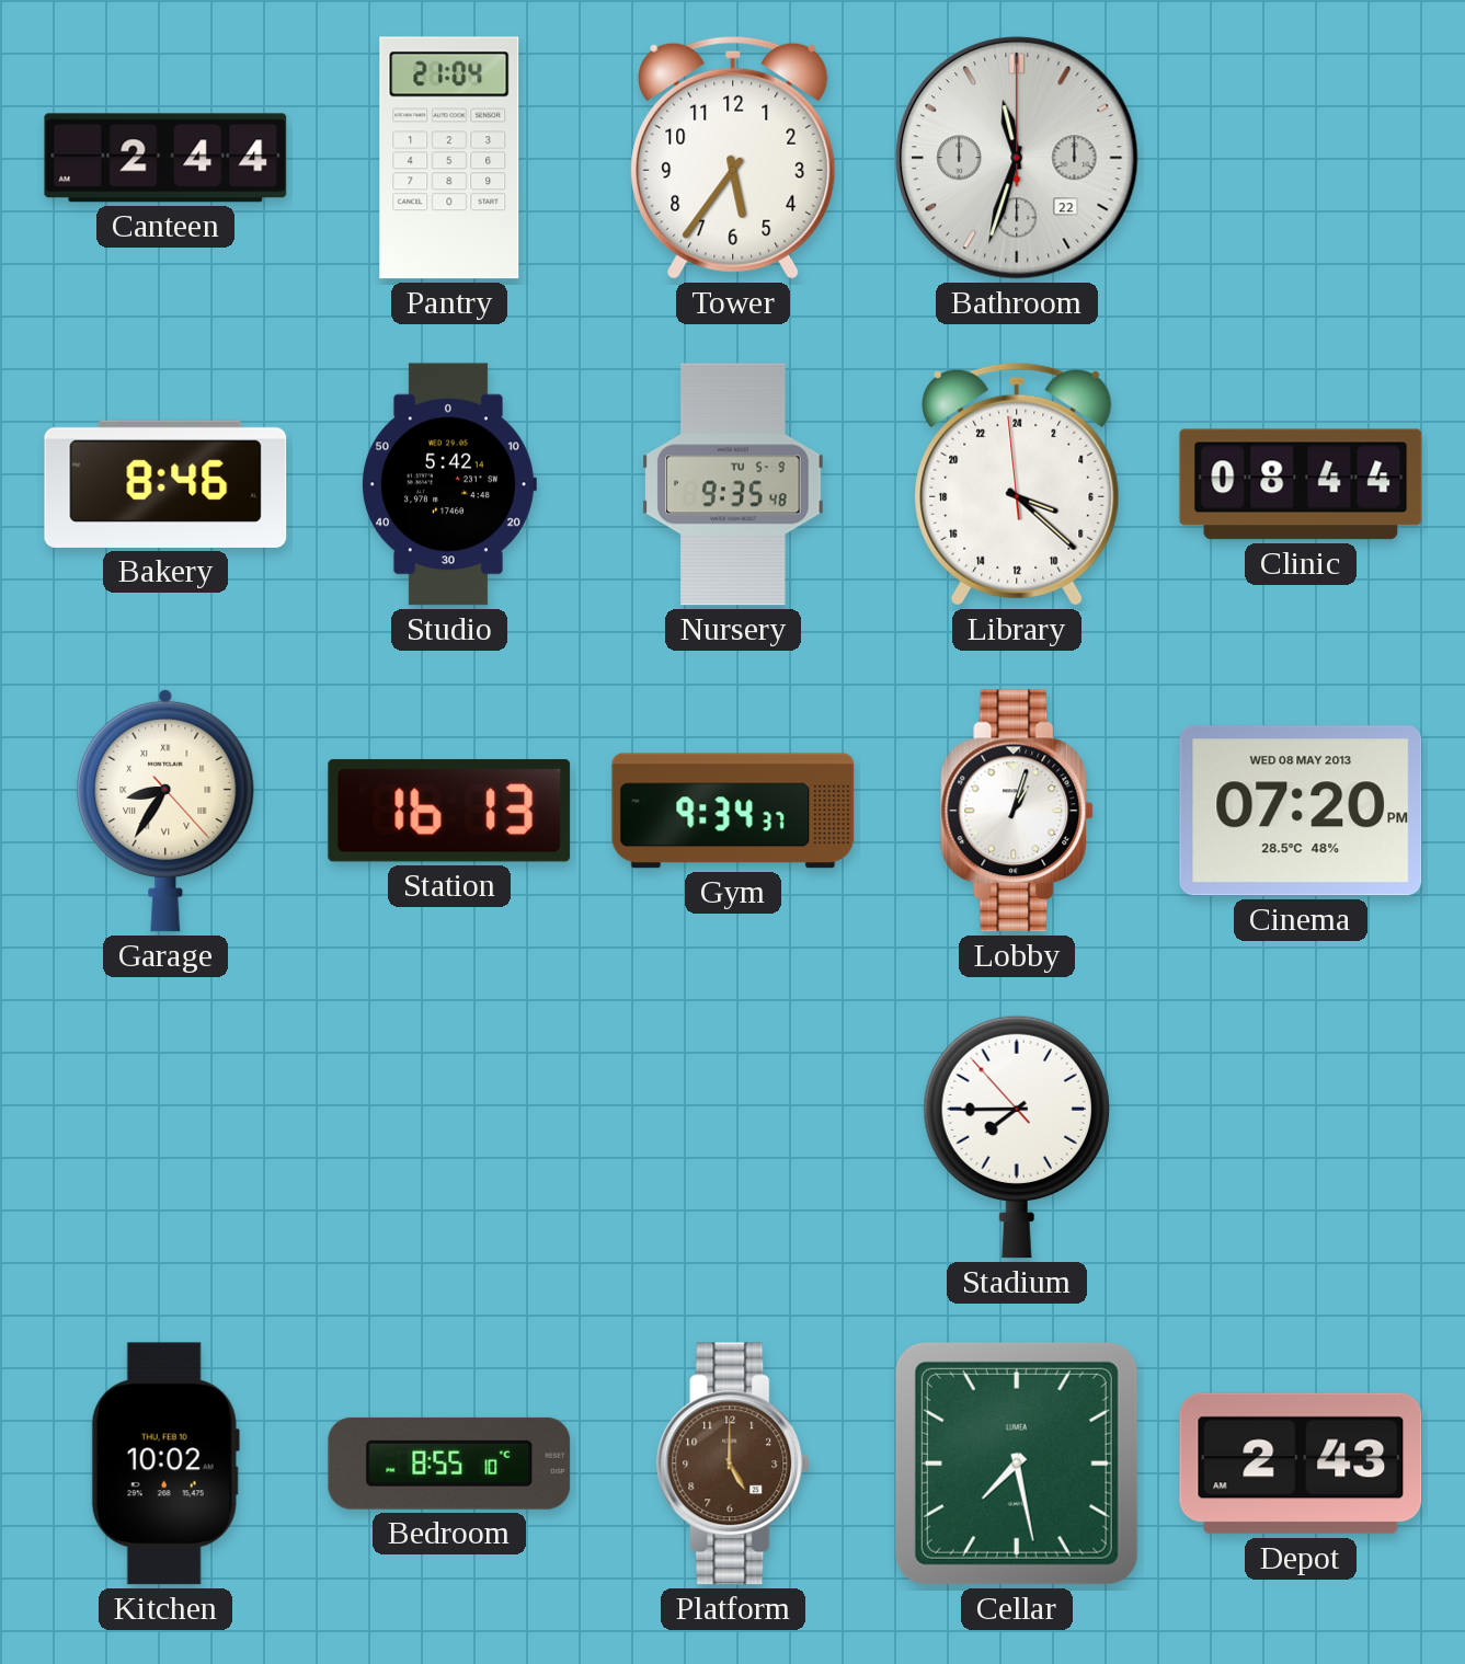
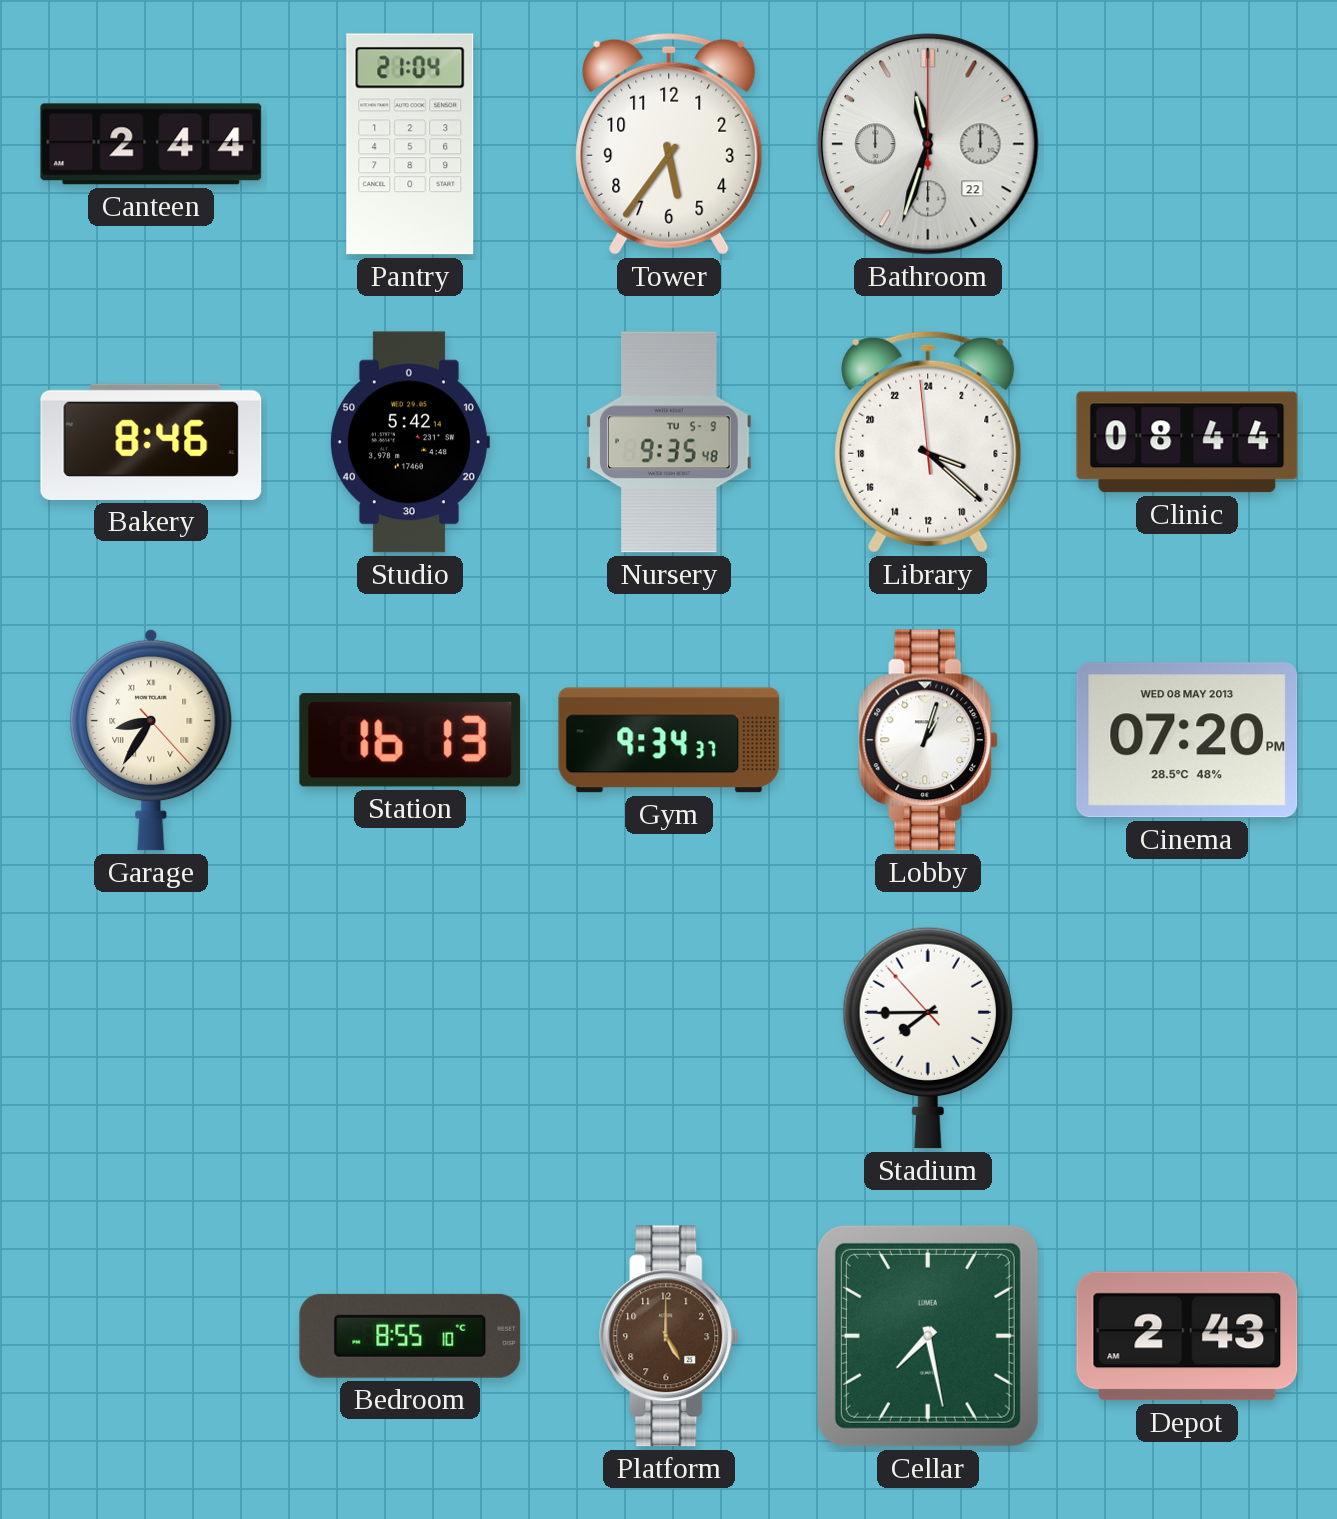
Kitchen: 10:02 -> none
